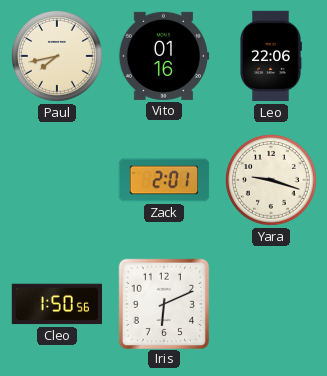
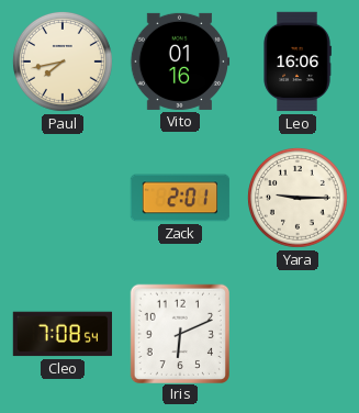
Leo: 22:06 -> 16:06
Yara: 9:18 -> 9:15
Cleo: 1:50 -> 7:08
